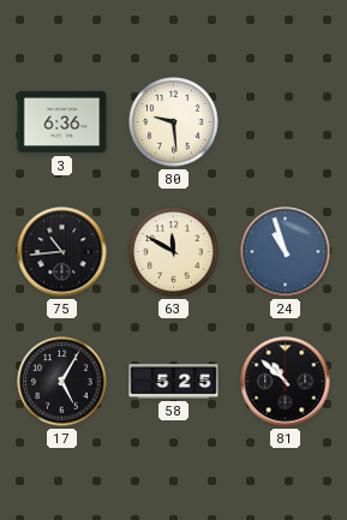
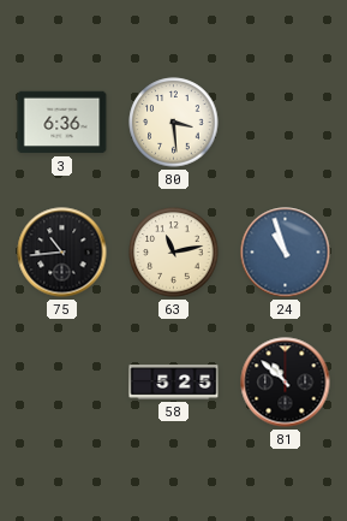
80: 9:29 -> 3:29
63: 11:50 -> 11:13
17: 5:05 -> none
